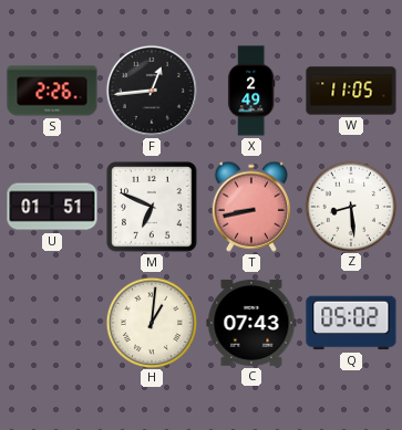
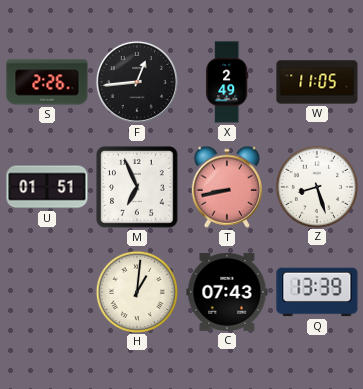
M: 6:49 -> 6:56
Z: 8:29 -> 8:27
Q: 05:02 -> 13:39
